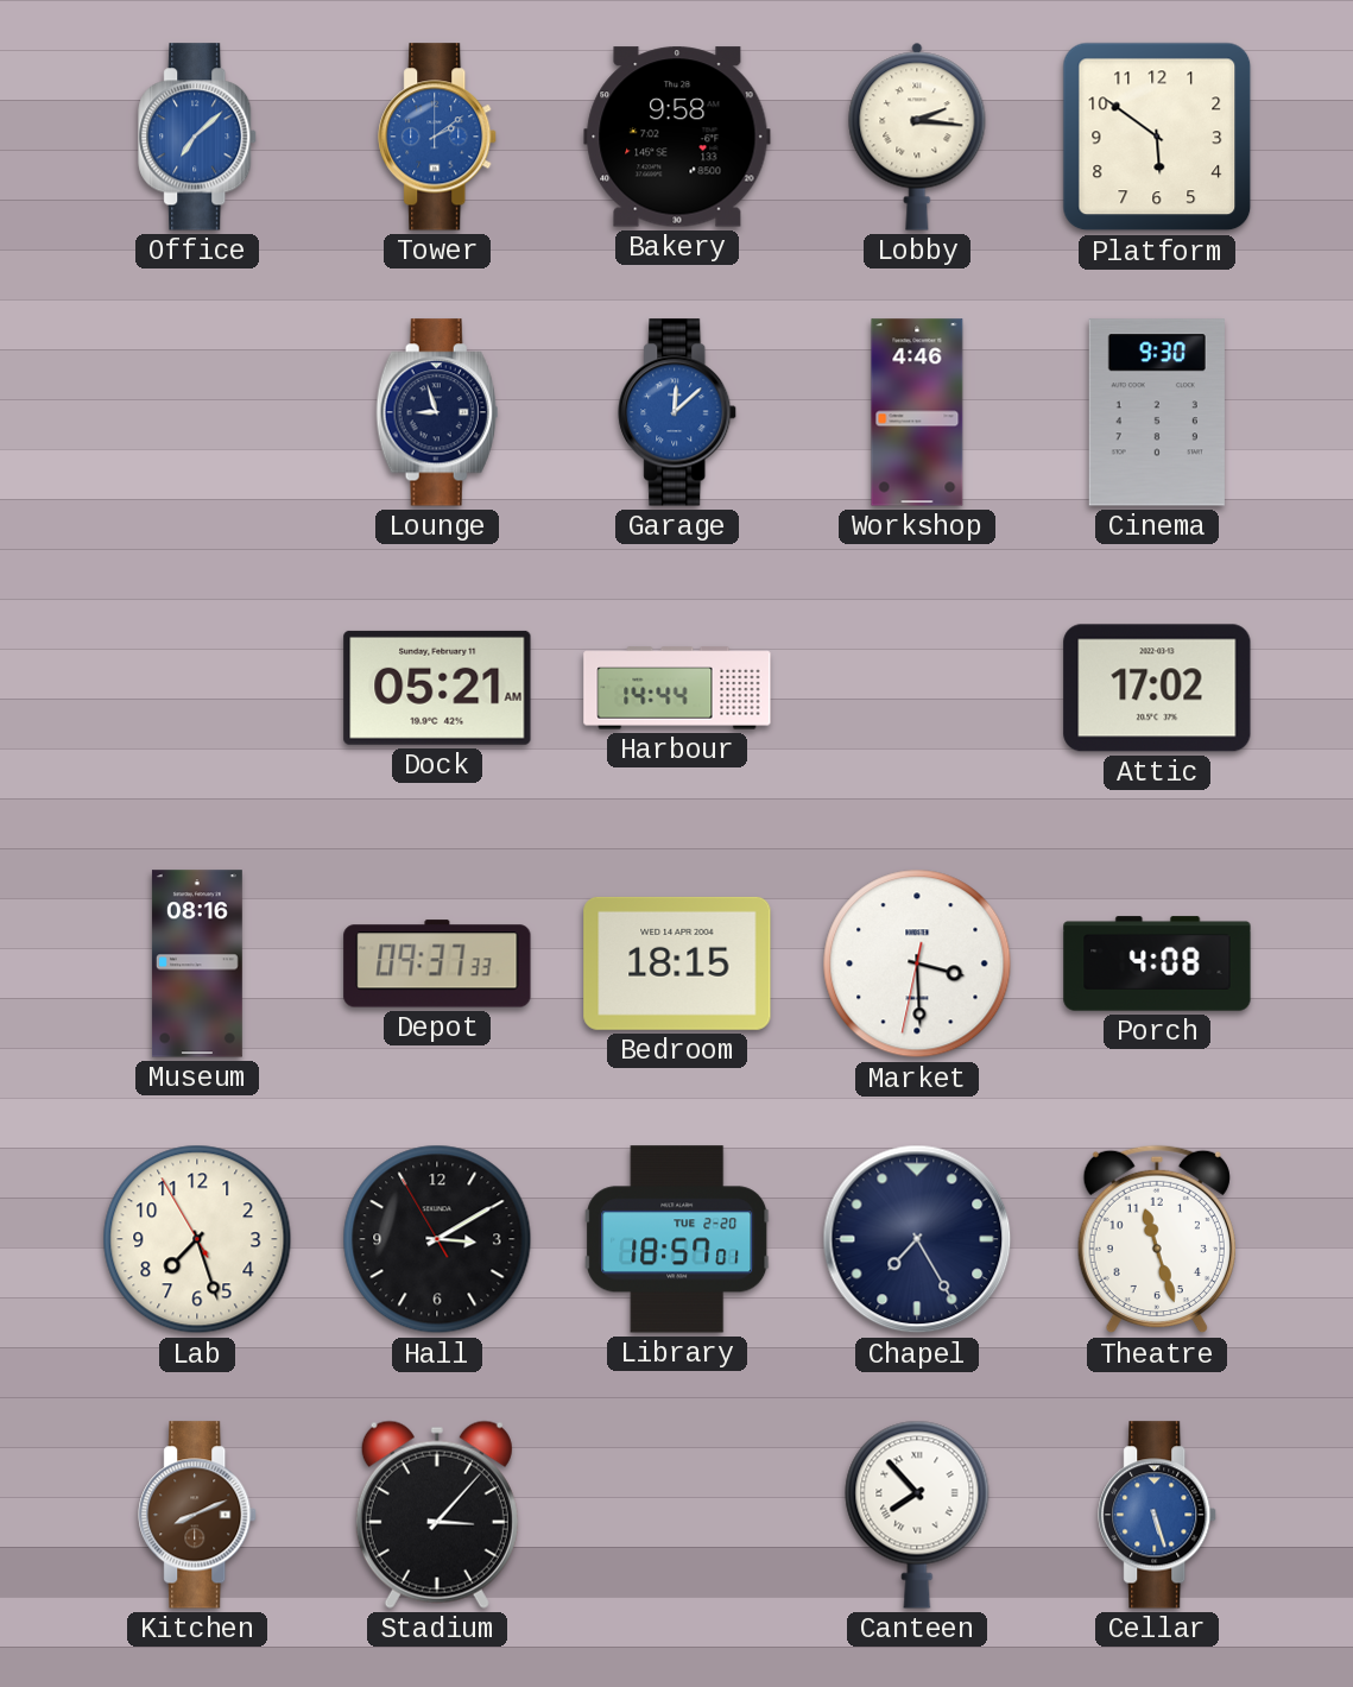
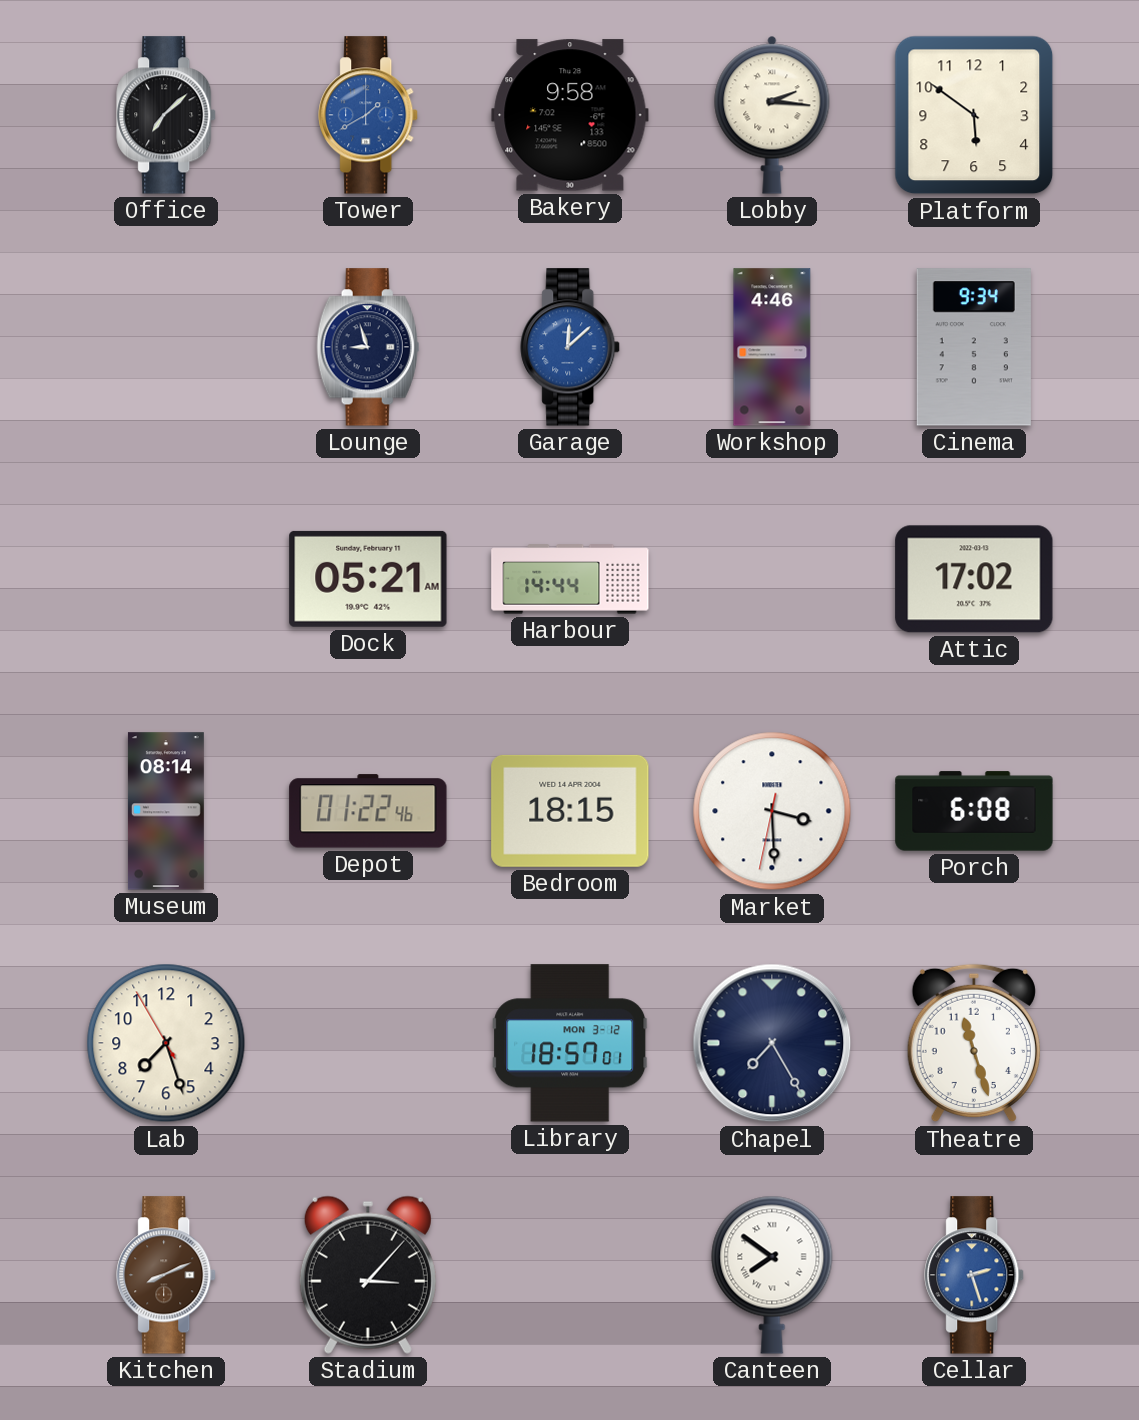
Office dial: blue -> black
Tower: 2:09 -> 1:40
Cinema: 9:30 -> 9:34
Museum: 08:16 -> 08:14
Depot: 09:37 -> 01:22
Porch: 4:08 -> 6:08
Hall: 3:09 -> none
Library date: TUE 2-20 -> MON 3-12
Canteen: 7:53 -> 7:51
Cellar: 5:27 -> 2:27
